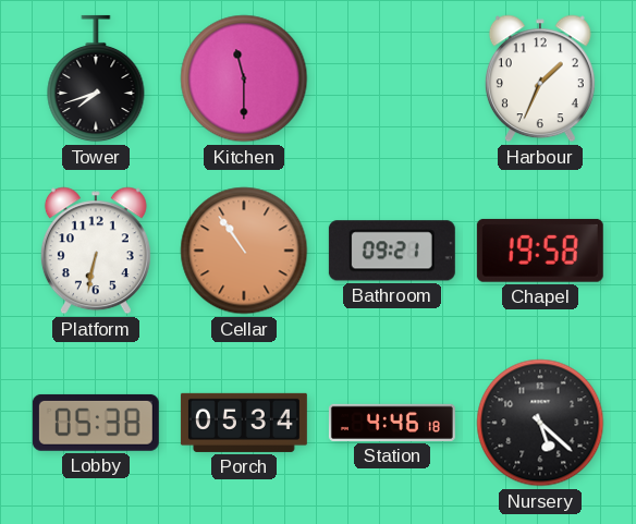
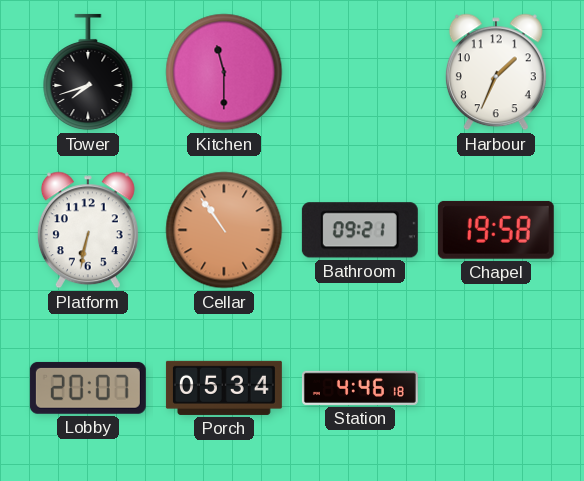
Lobby: 05:38 -> 20:07
Nursery: 5:22 -> none
